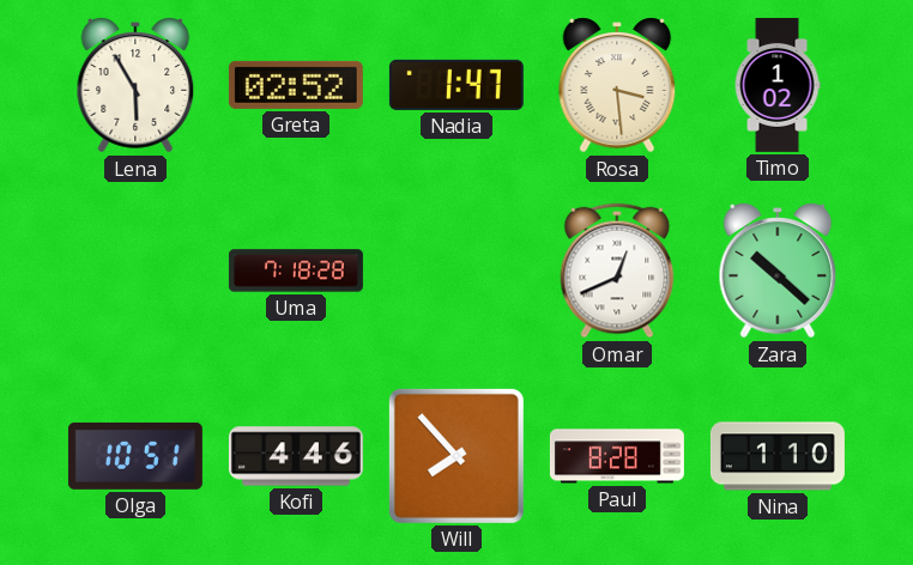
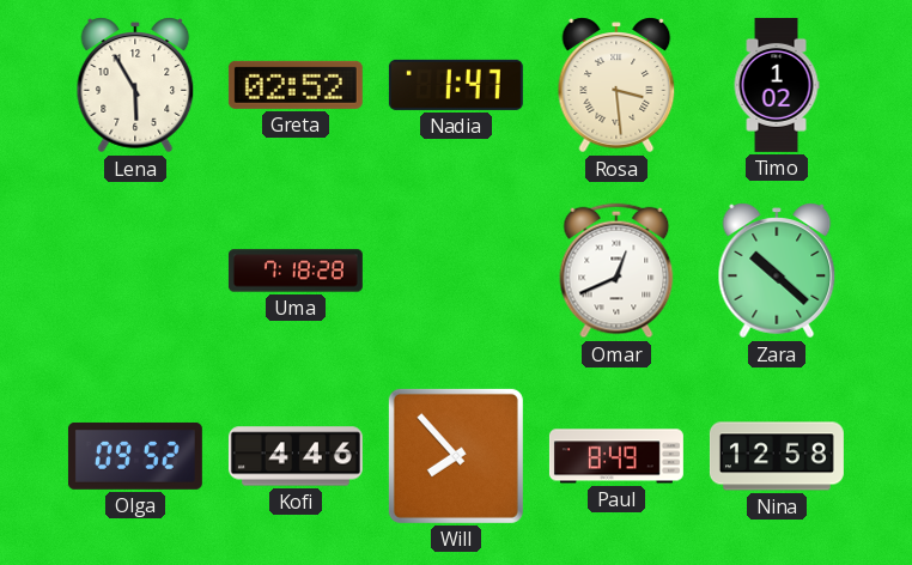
Olga: 10:51 -> 09:52
Paul: 8:28 -> 8:49
Nina: 1:10 -> 12:58
